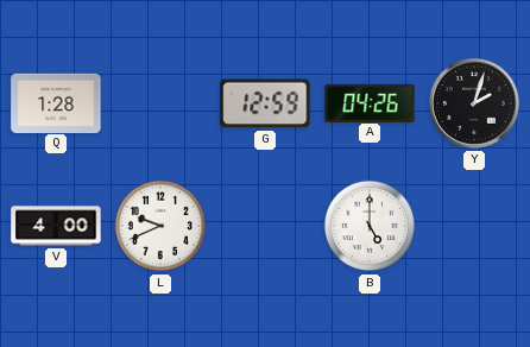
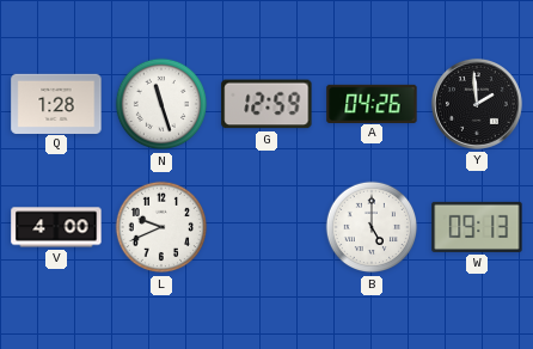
N: none -> 11:27
Y: 2:03 -> 1:59
W: none -> 09:13
